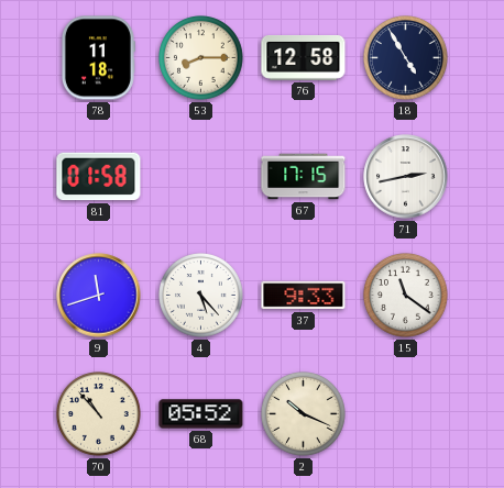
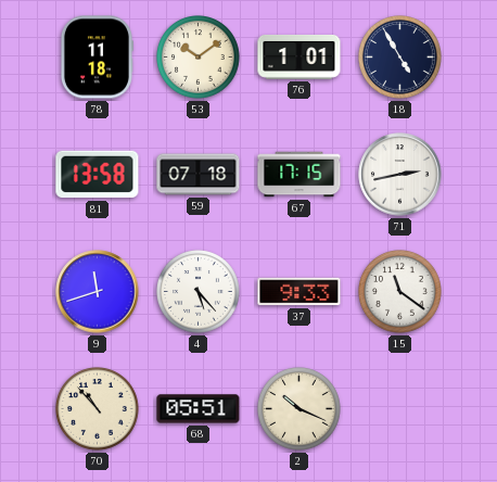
53: 8:15 -> 10:09
76: 12:58 -> 1:01
81: 01:58 -> 13:58
59: none -> 07:18
68: 05:52 -> 05:51
